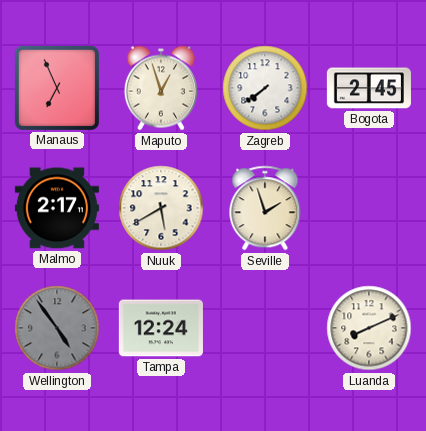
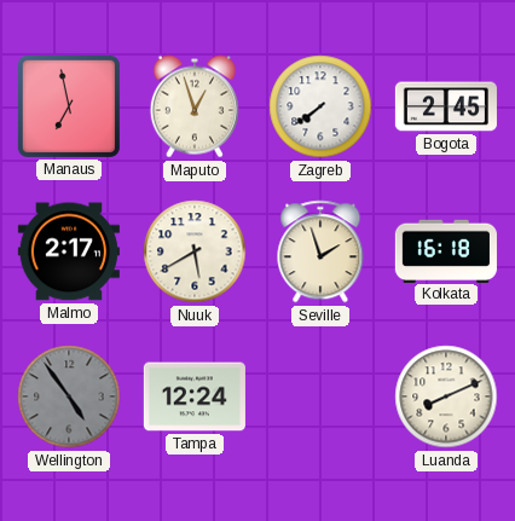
Manaus: 6:56 -> 6:58
Kolkata: none -> 16:18
